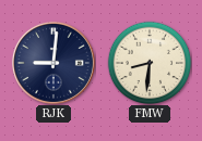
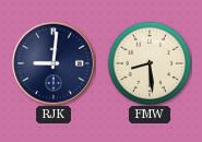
FMW: 8:31 -> 8:29
